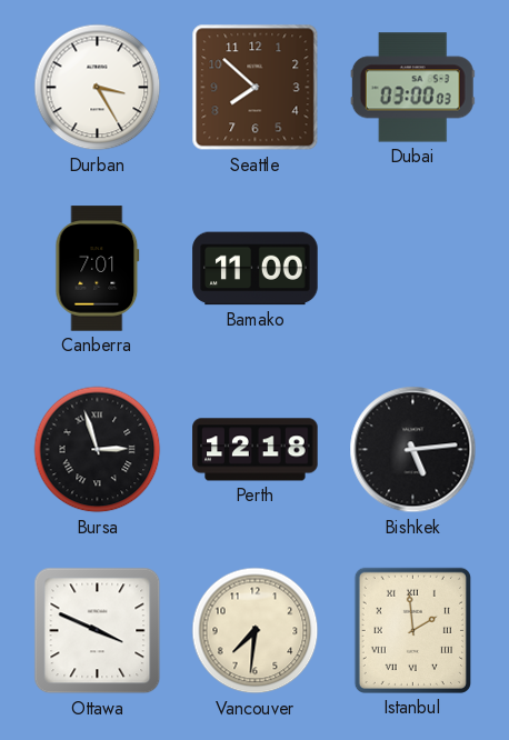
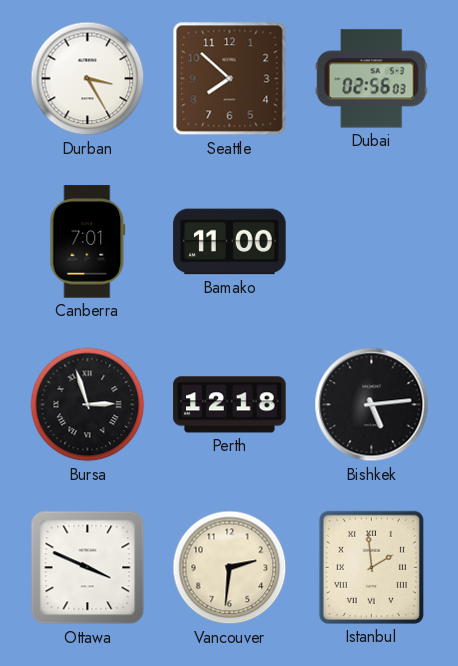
Dubai: 03:00 -> 02:56
Vancouver: 7:31 -> 2:31
